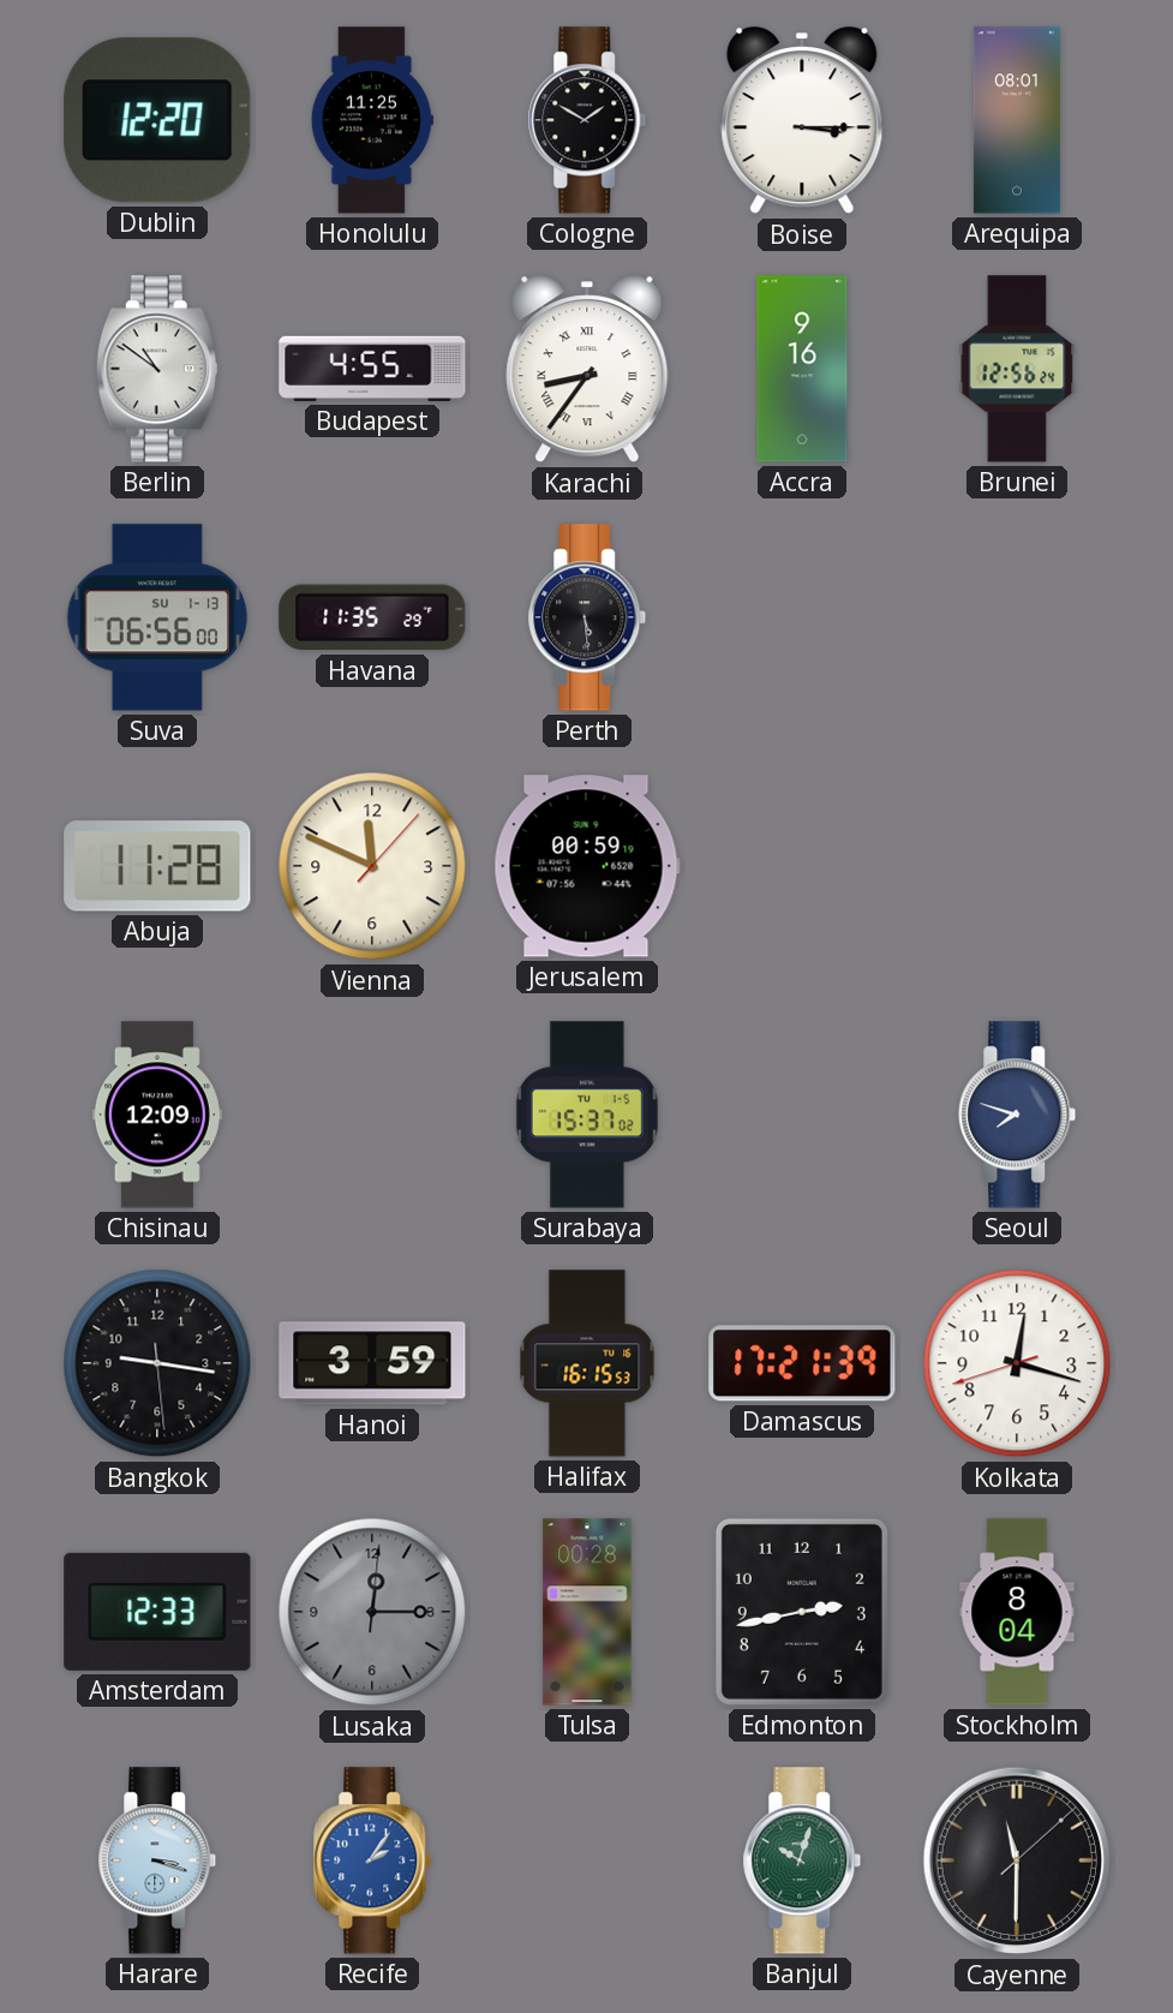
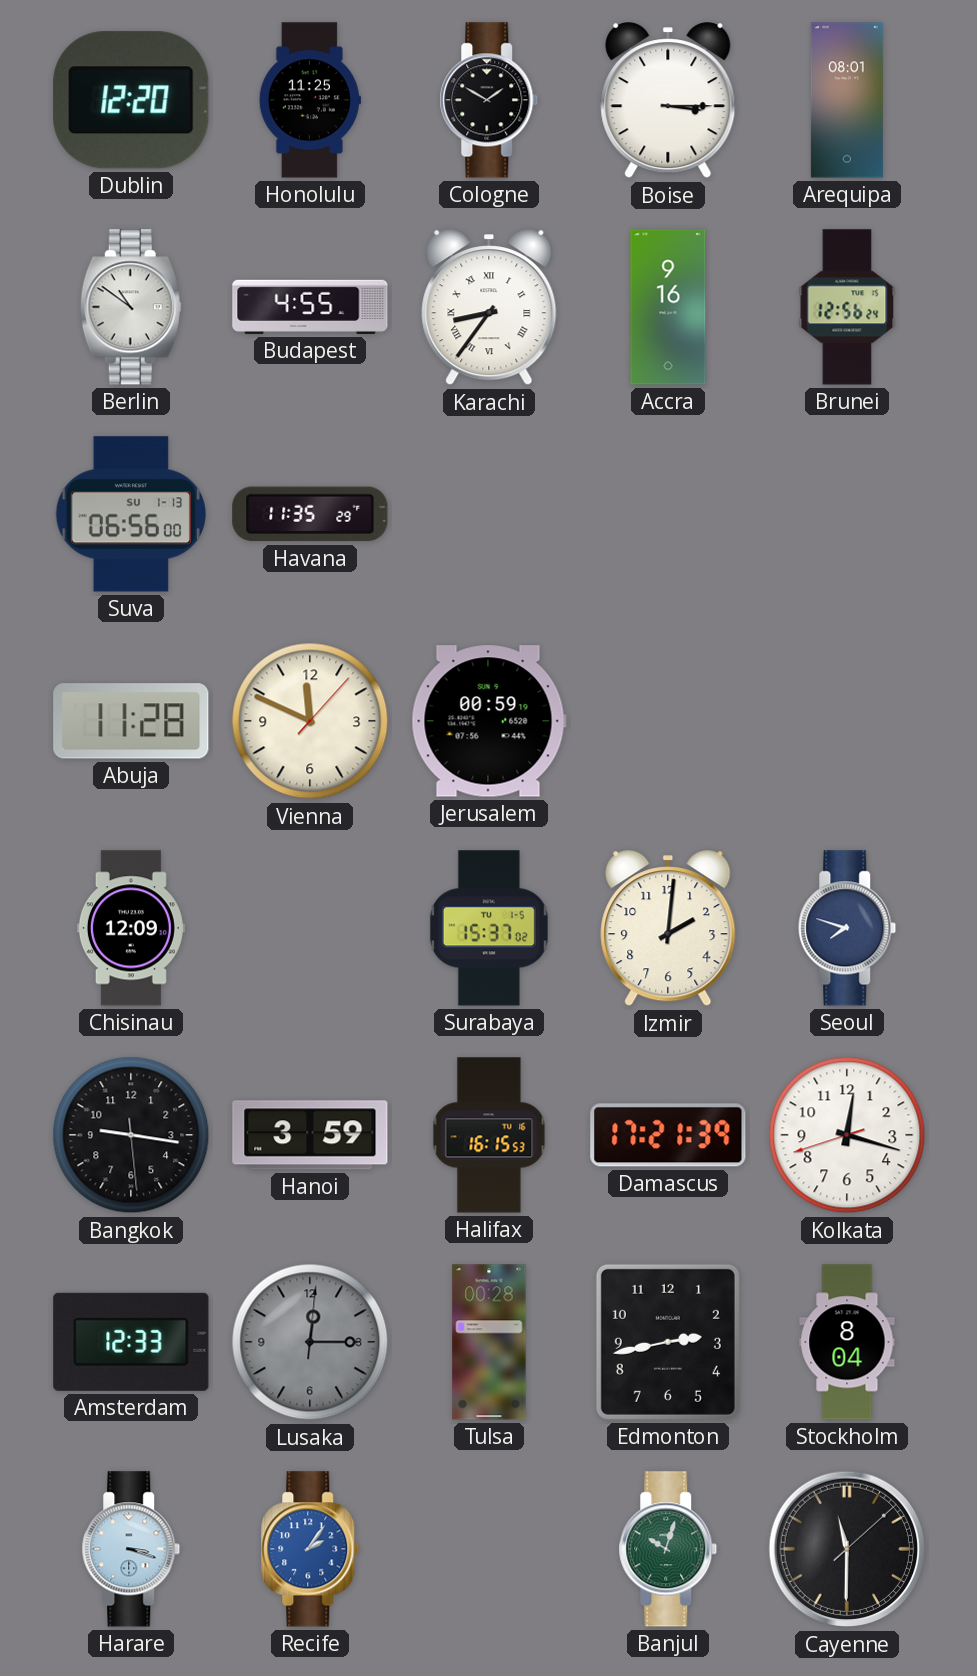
Perth: 5:29 -> none
Izmir: none -> 2:01
